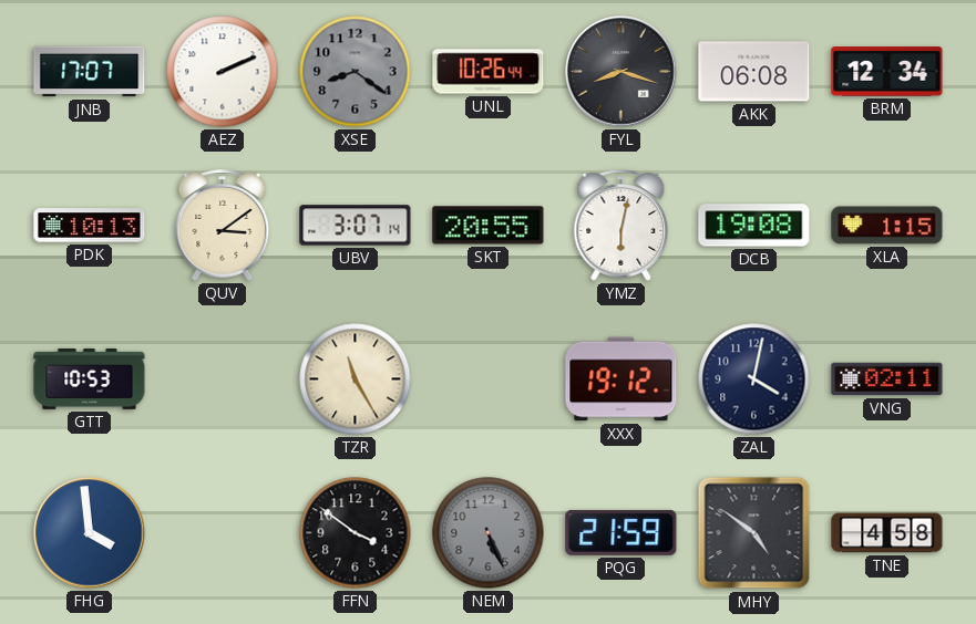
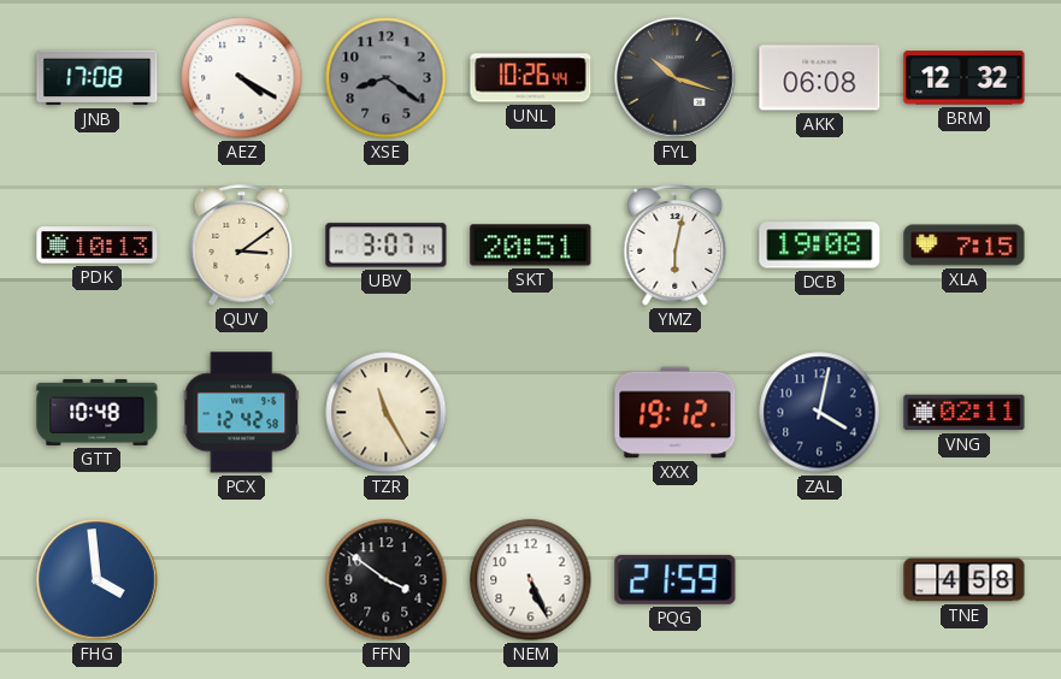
JNB: 17:07 -> 17:08
AEZ: 2:11 -> 4:20
FYL: 8:18 -> 10:18
BRM: 12:34 -> 12:32
SKT: 20:55 -> 20:51
XLA: 1:15 -> 7:15
GTT: 10:53 -> 10:48
PCX: none -> 12:42
NEM dial: grey -> white
MHY: 4:51 -> none
